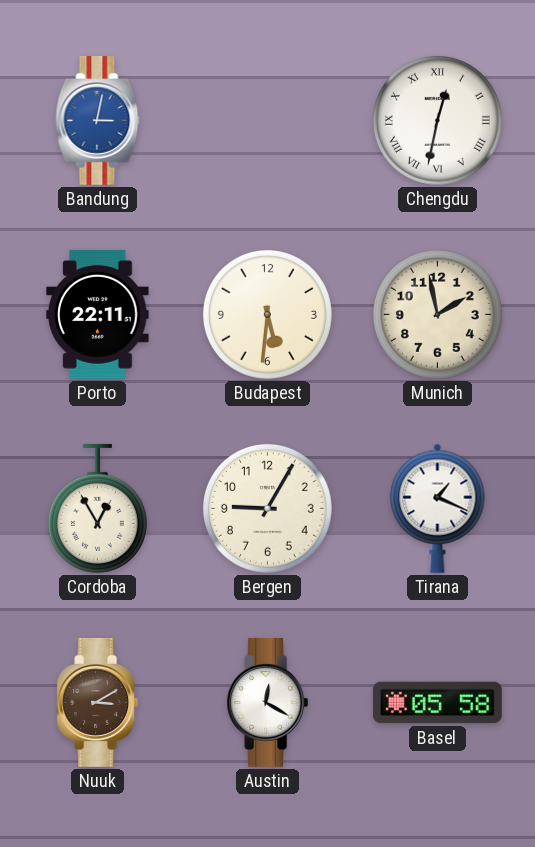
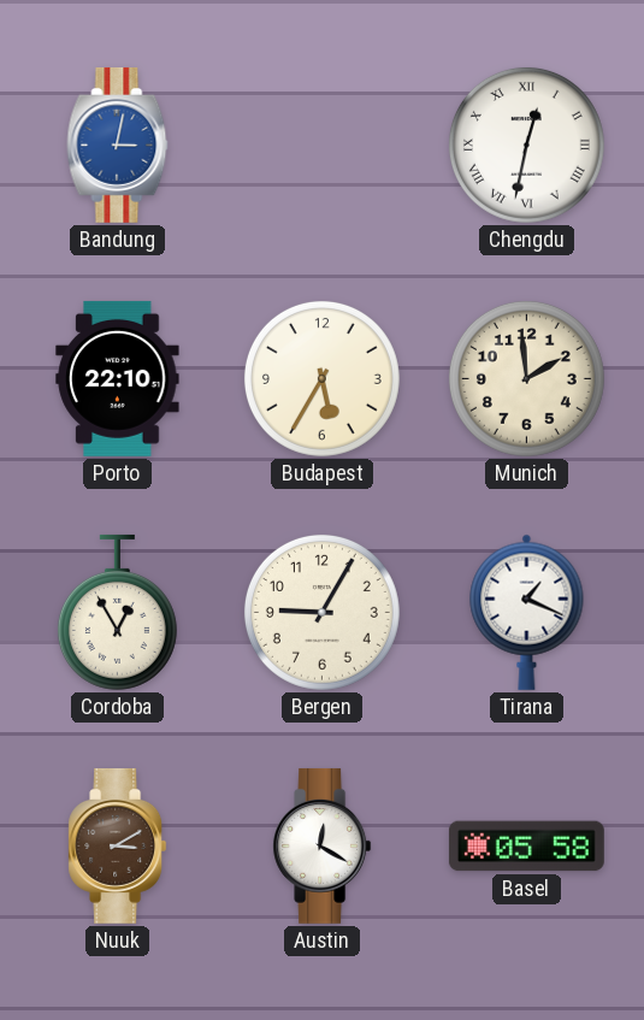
Porto: 22:11 -> 22:10
Budapest: 5:31 -> 5:35
Munich: 1:58 -> 1:59
